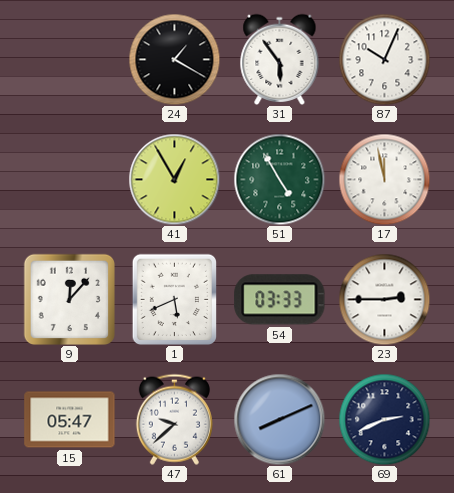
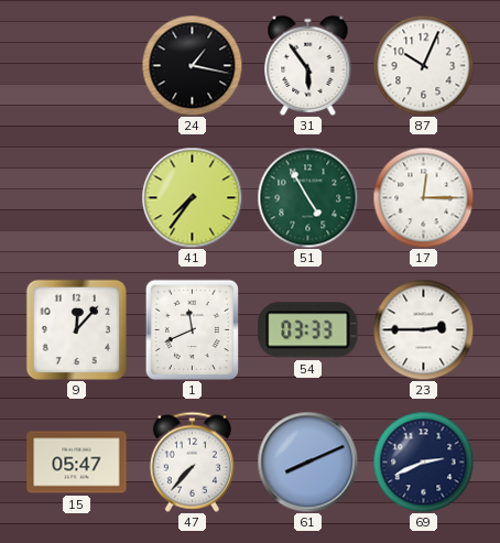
24: 1:20 -> 1:17
41: 12:55 -> 7:36
17: 11:58 -> 12:15
1: 5:41 -> 11:41
47: 9:38 -> 7:37
